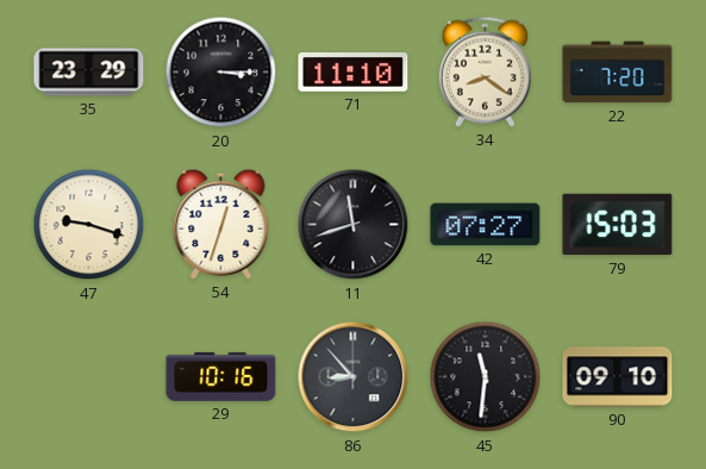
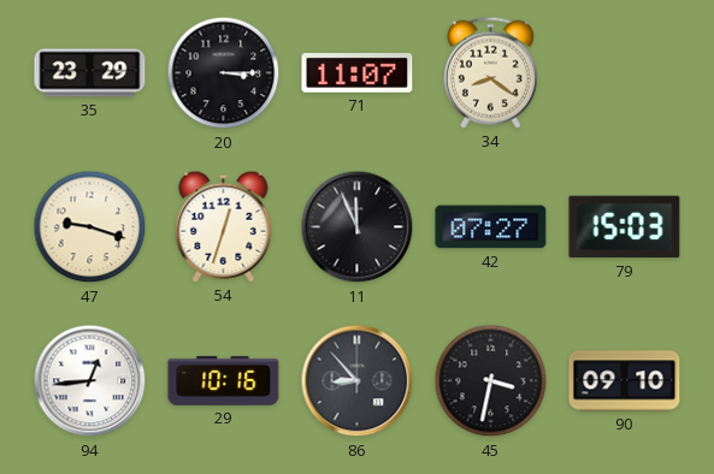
71: 11:10 -> 11:07
22: 7:20 -> none
11: 11:42 -> 11:56
94: none -> 12:44
45: 11:31 -> 3:32
